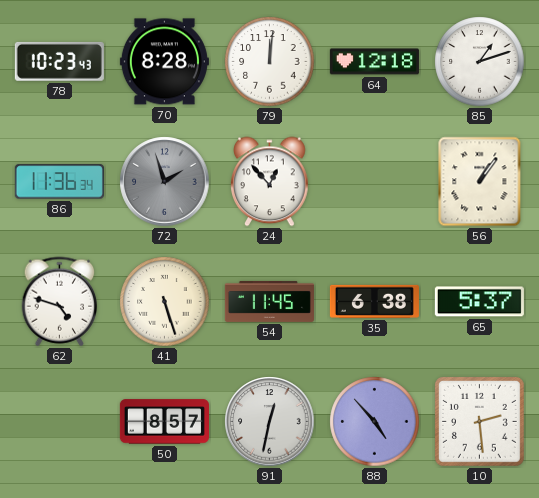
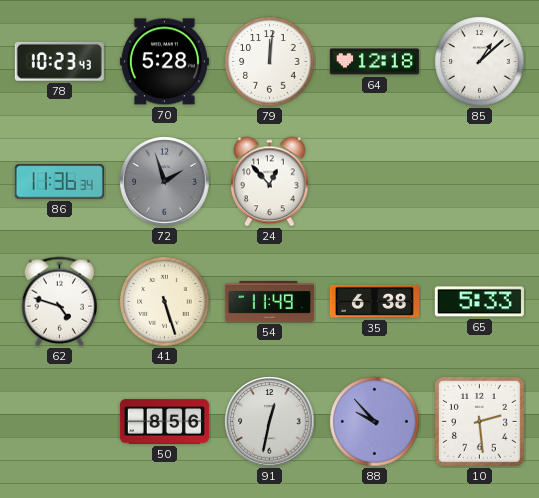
70: 8:28 -> 5:28
85: 1:12 -> 1:08
56: 1:06 -> none
54: 11:45 -> 11:49
65: 5:37 -> 5:33
50: 8:57 -> 8:56
88: 4:53 -> 9:53
